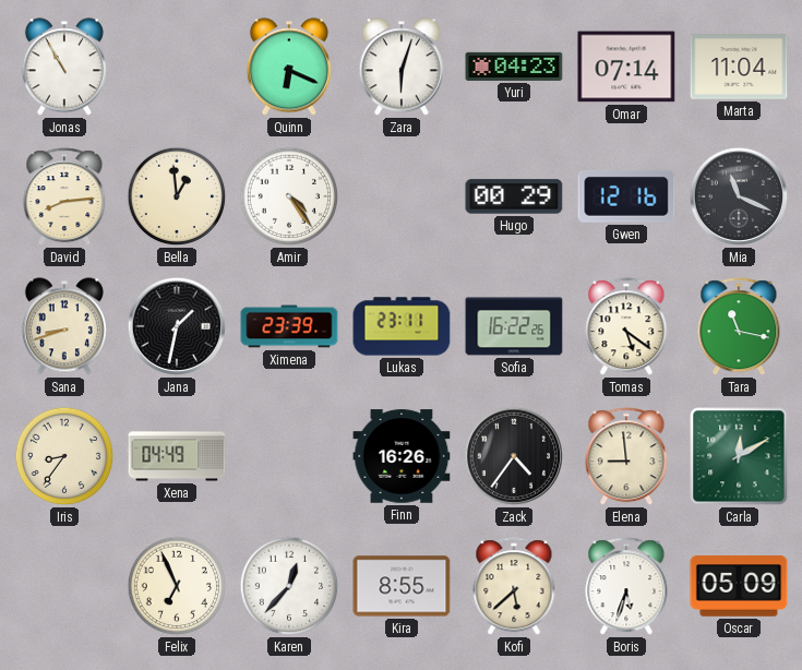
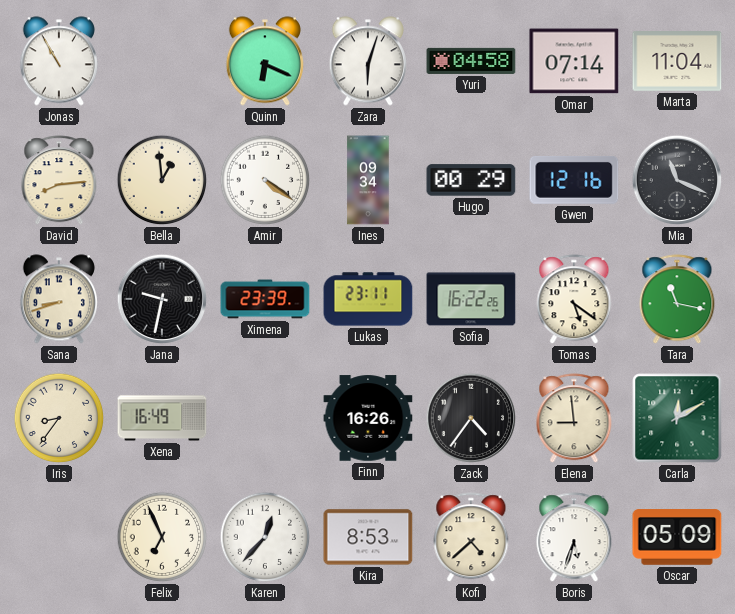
Yuri: 04:23 -> 04:58
Amir: 4:24 -> 4:21
Ines: none -> 09:34
Jana: 1:32 -> 9:32
Xena: 04:49 -> 16:49
Kira: 8:55 -> 8:53
Kofi: 5:38 -> 4:38
